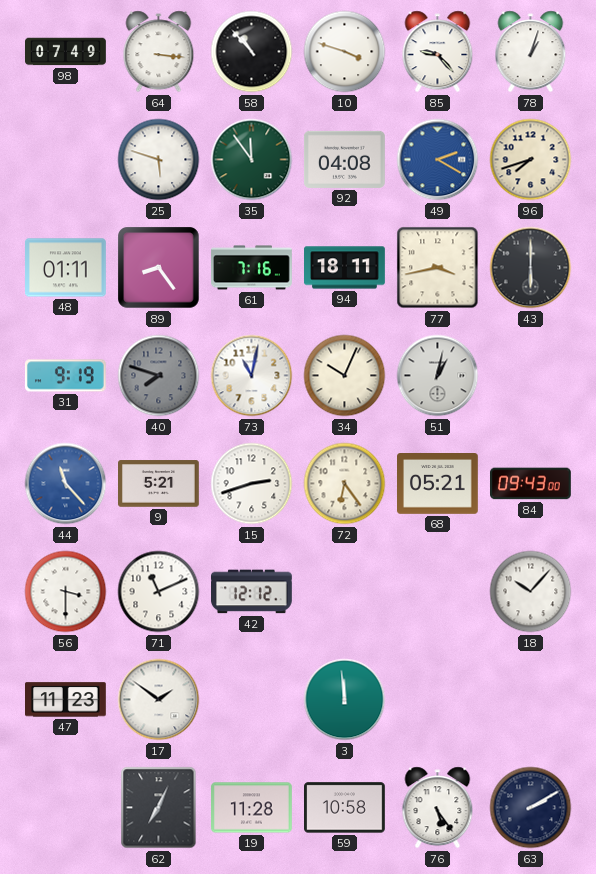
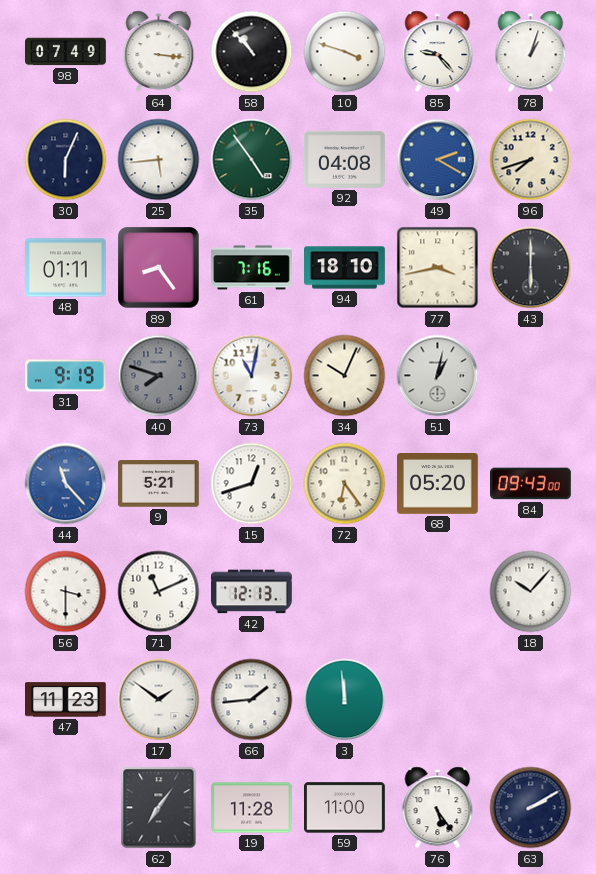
30: none -> 6:04
25: 5:48 -> 5:44
35: 11:54 -> 4:54
94: 18:11 -> 18:10
15: 2:42 -> 12:42
68: 05:21 -> 05:20
42: 12:12 -> 12:13
66: none -> 1:44
62: 7:04 -> 7:06
59: 10:58 -> 11:00
